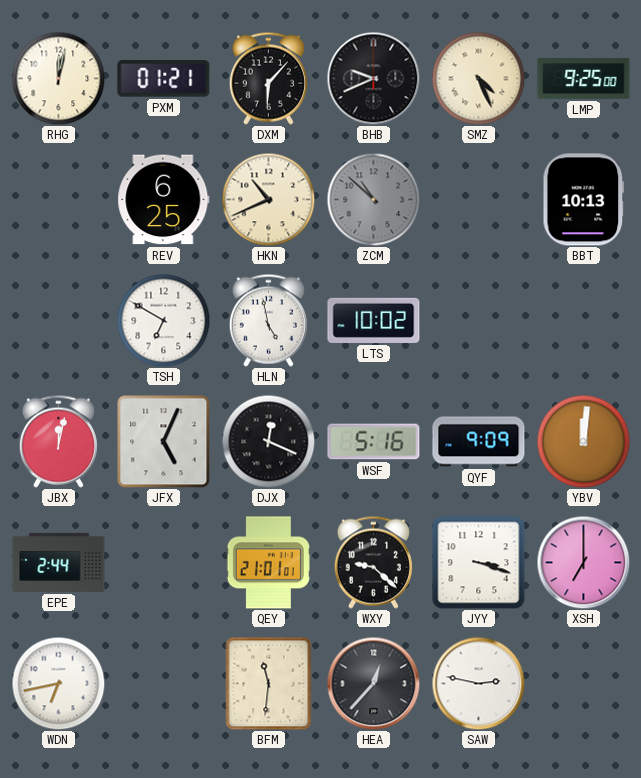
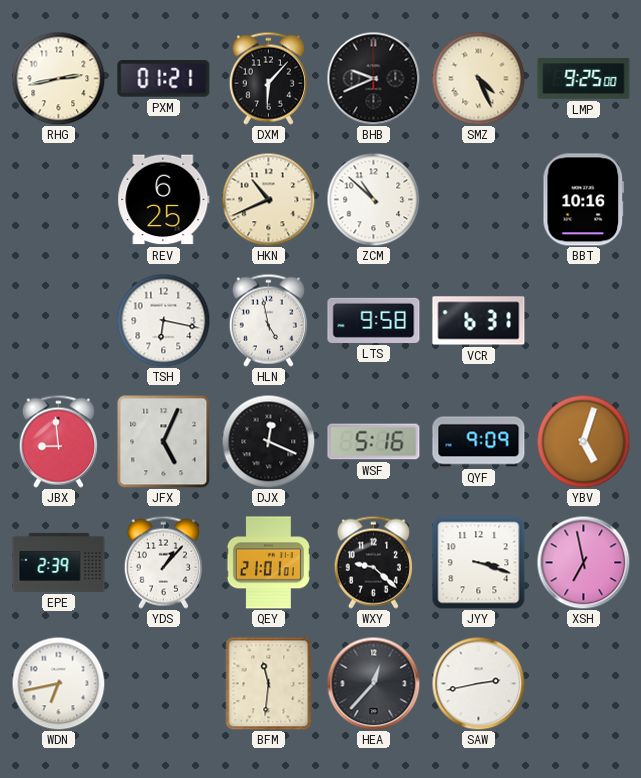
RHG: 12:02 -> 2:43
ZCM dial: grey -> white
BBT: 10:13 -> 10:16
TSH: 6:50 -> 6:17
LTS: 10:02 -> 9:58
VCR: none -> 6:31
JBX: 12:02 -> 8:59
YBV: 12:01 -> 5:03
EPE: 2:44 -> 2:39
YDS: none -> 1:07
XSH: 7:00 -> 6:58
SAW: 2:47 -> 2:43
